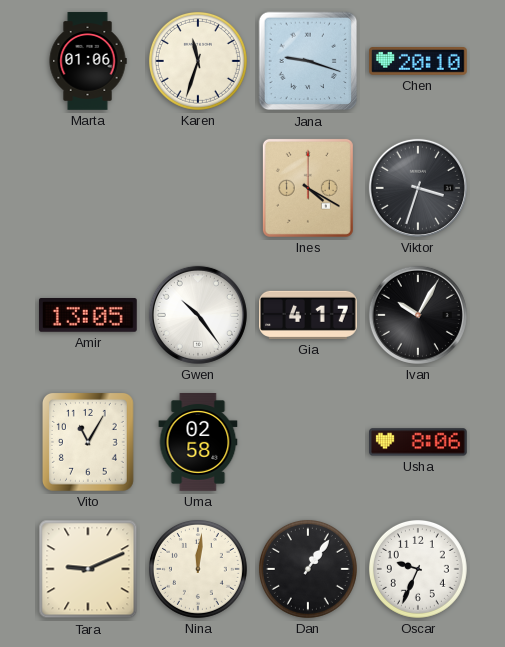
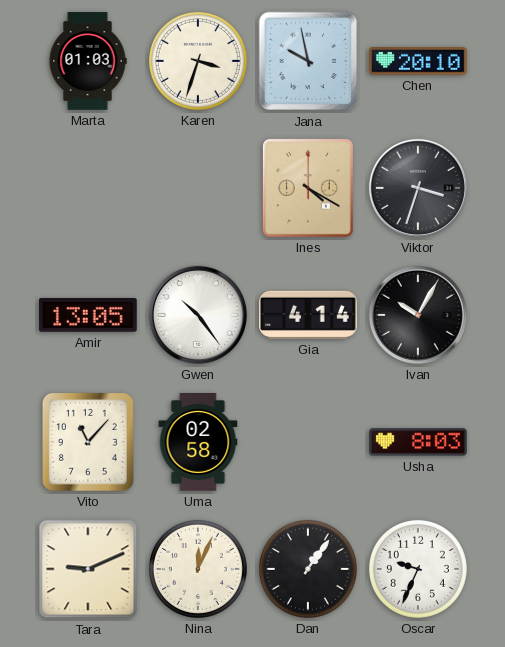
Marta: 01:06 -> 01:03
Karen: 11:33 -> 3:33
Jana: 9:18 -> 9:58
Gia: 4:17 -> 4:14
Vito: 11:05 -> 11:07
Usha: 8:06 -> 8:03
Nina: 12:01 -> 12:04
